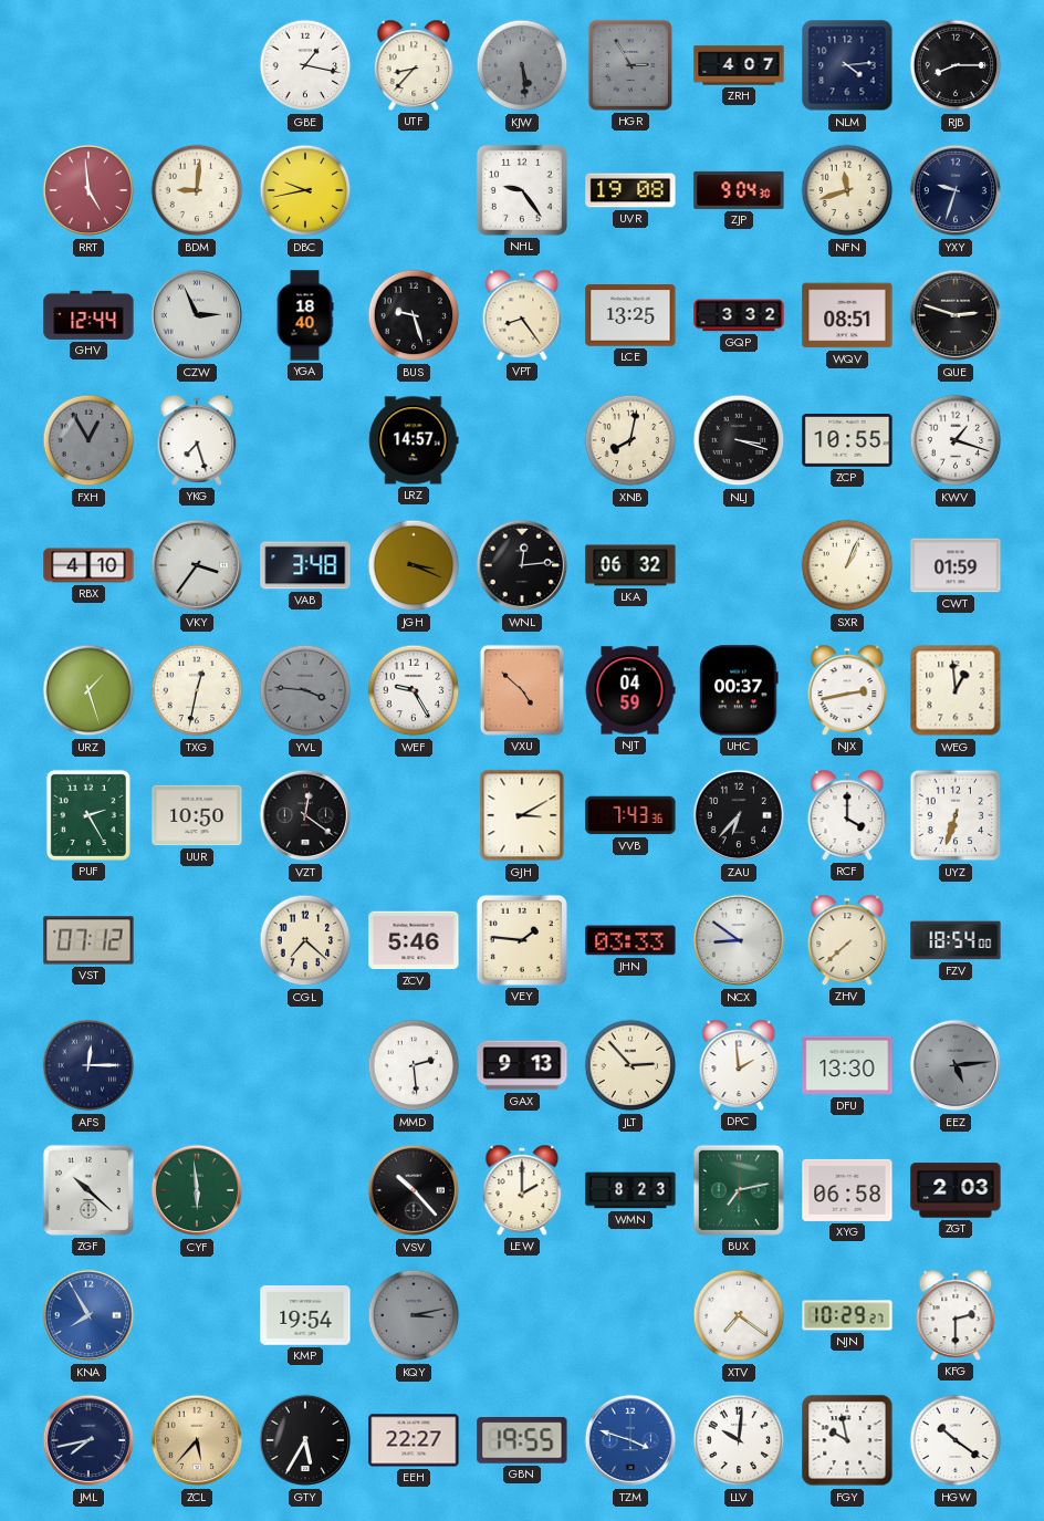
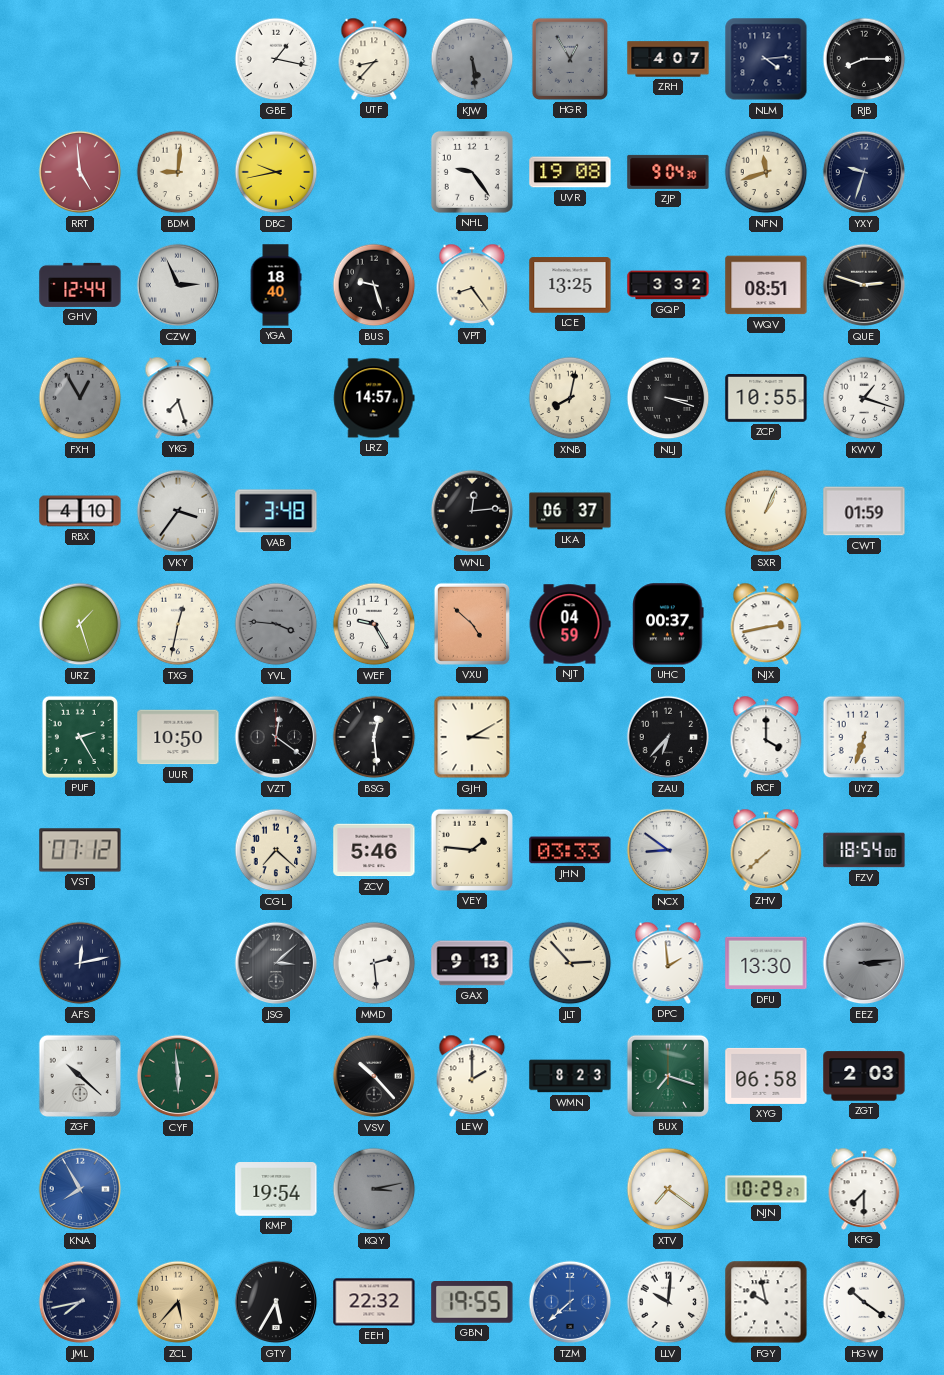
HGR: 2:55 -> 12:55
JGH: 3:19 -> none
LKA: 06:32 -> 06:37
WEG: 12:59 -> none
BSG: none -> 12:29
VVB: 7:43 -> none
AFS: 12:15 -> 12:13
JSG: none -> 3:08
EEZ: 5:14 -> 3:14
BUX: 7:13 -> 7:18
KFG: 2:30 -> 7:30
EEH: 22:27 -> 22:32
TZM: 3:48 -> 7:38
